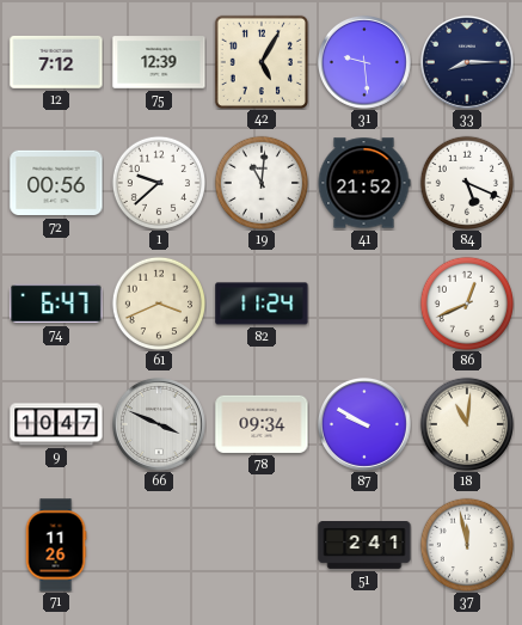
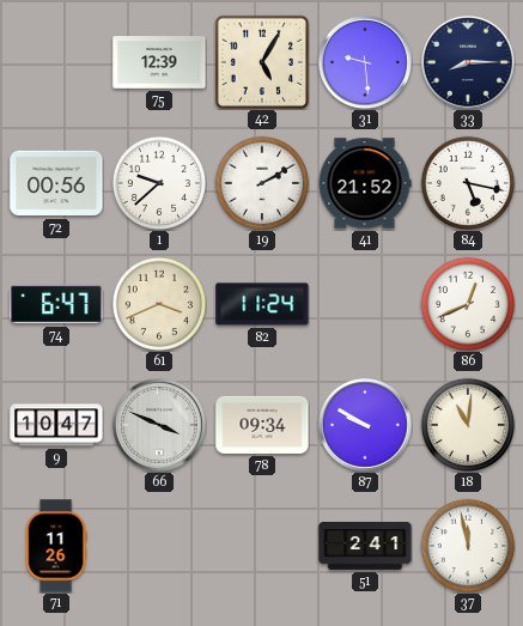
12: 7:12 -> none
19: 11:01 -> 2:10
84: 5:19 -> 5:17
